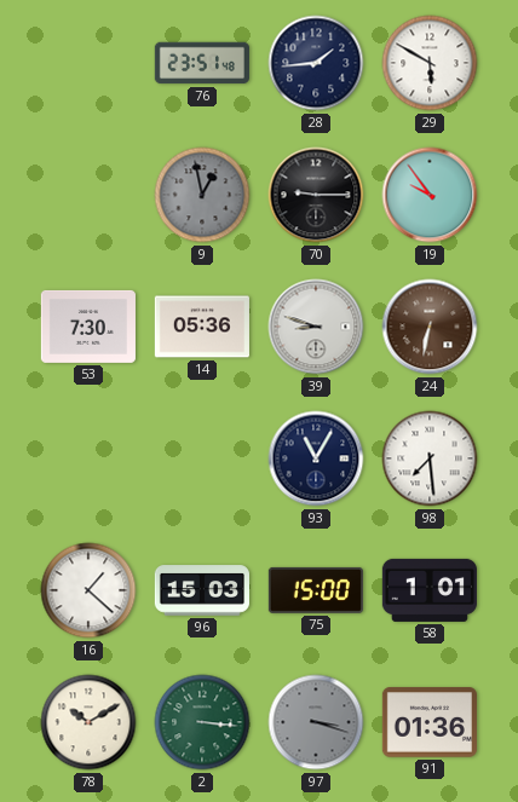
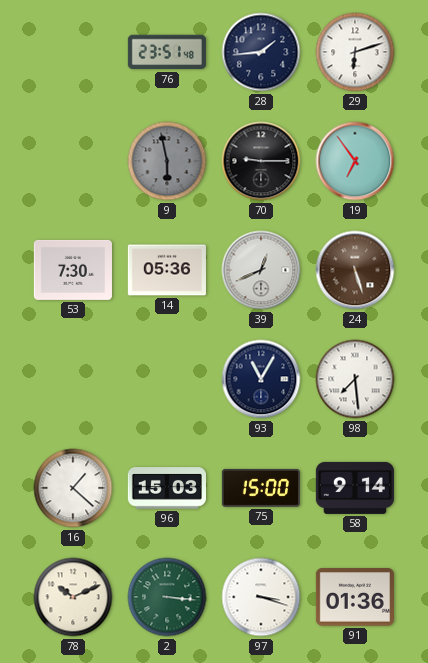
29: 5:50 -> 6:12
9: 12:58 -> 5:58
19: 9:54 -> 6:54
39: 8:48 -> 12:41
24: 6:32 -> 5:27
58: 1:01 -> 9:14
78: 10:10 -> 10:11
97 dial: grey -> white
